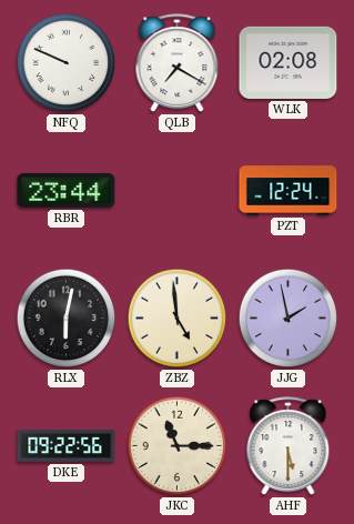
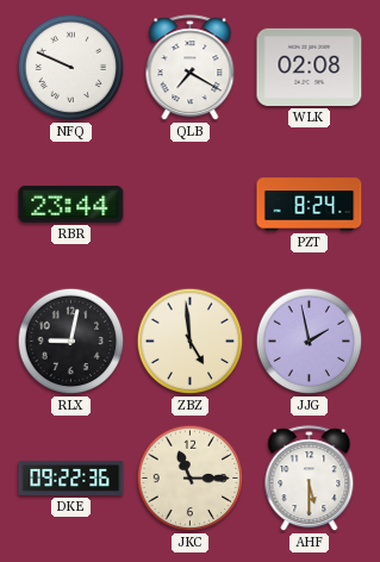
PZT: 12:24 -> 8:24
RLX: 6:02 -> 9:02
DKE: 09:22:56 -> 09:22:36
